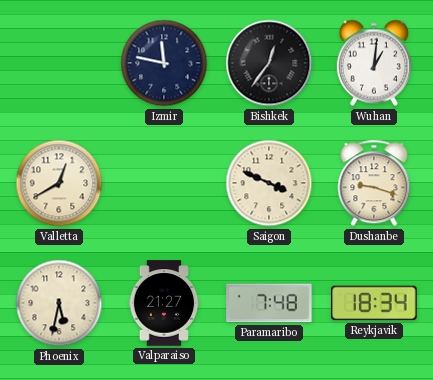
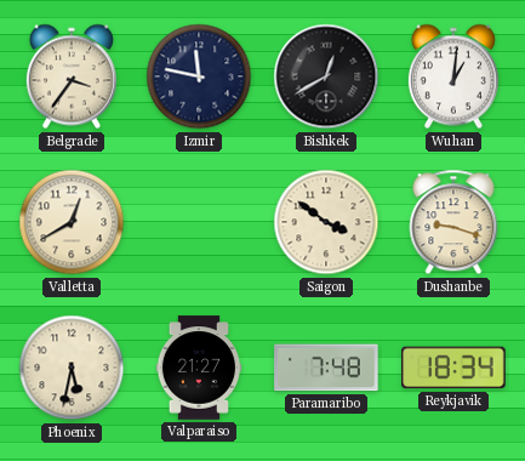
Belgrade: none -> 3:36
Bishkek: 12:36 -> 12:40
Saigon: 3:49 -> 3:51
